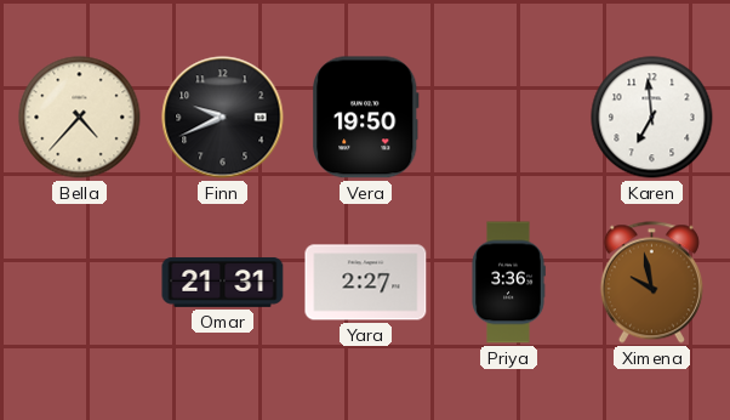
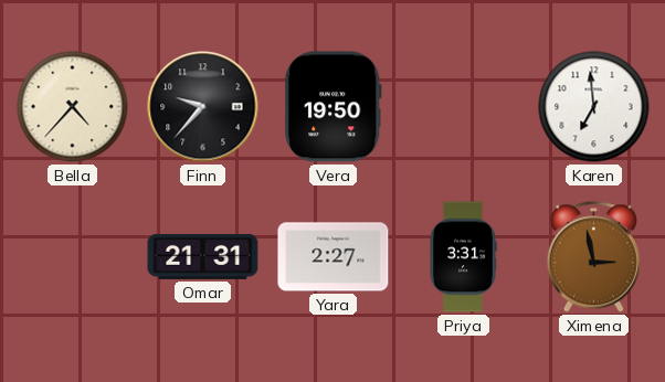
Finn: 9:41 -> 9:37
Priya: 3:36 -> 3:31
Ximena: 9:58 -> 2:58
